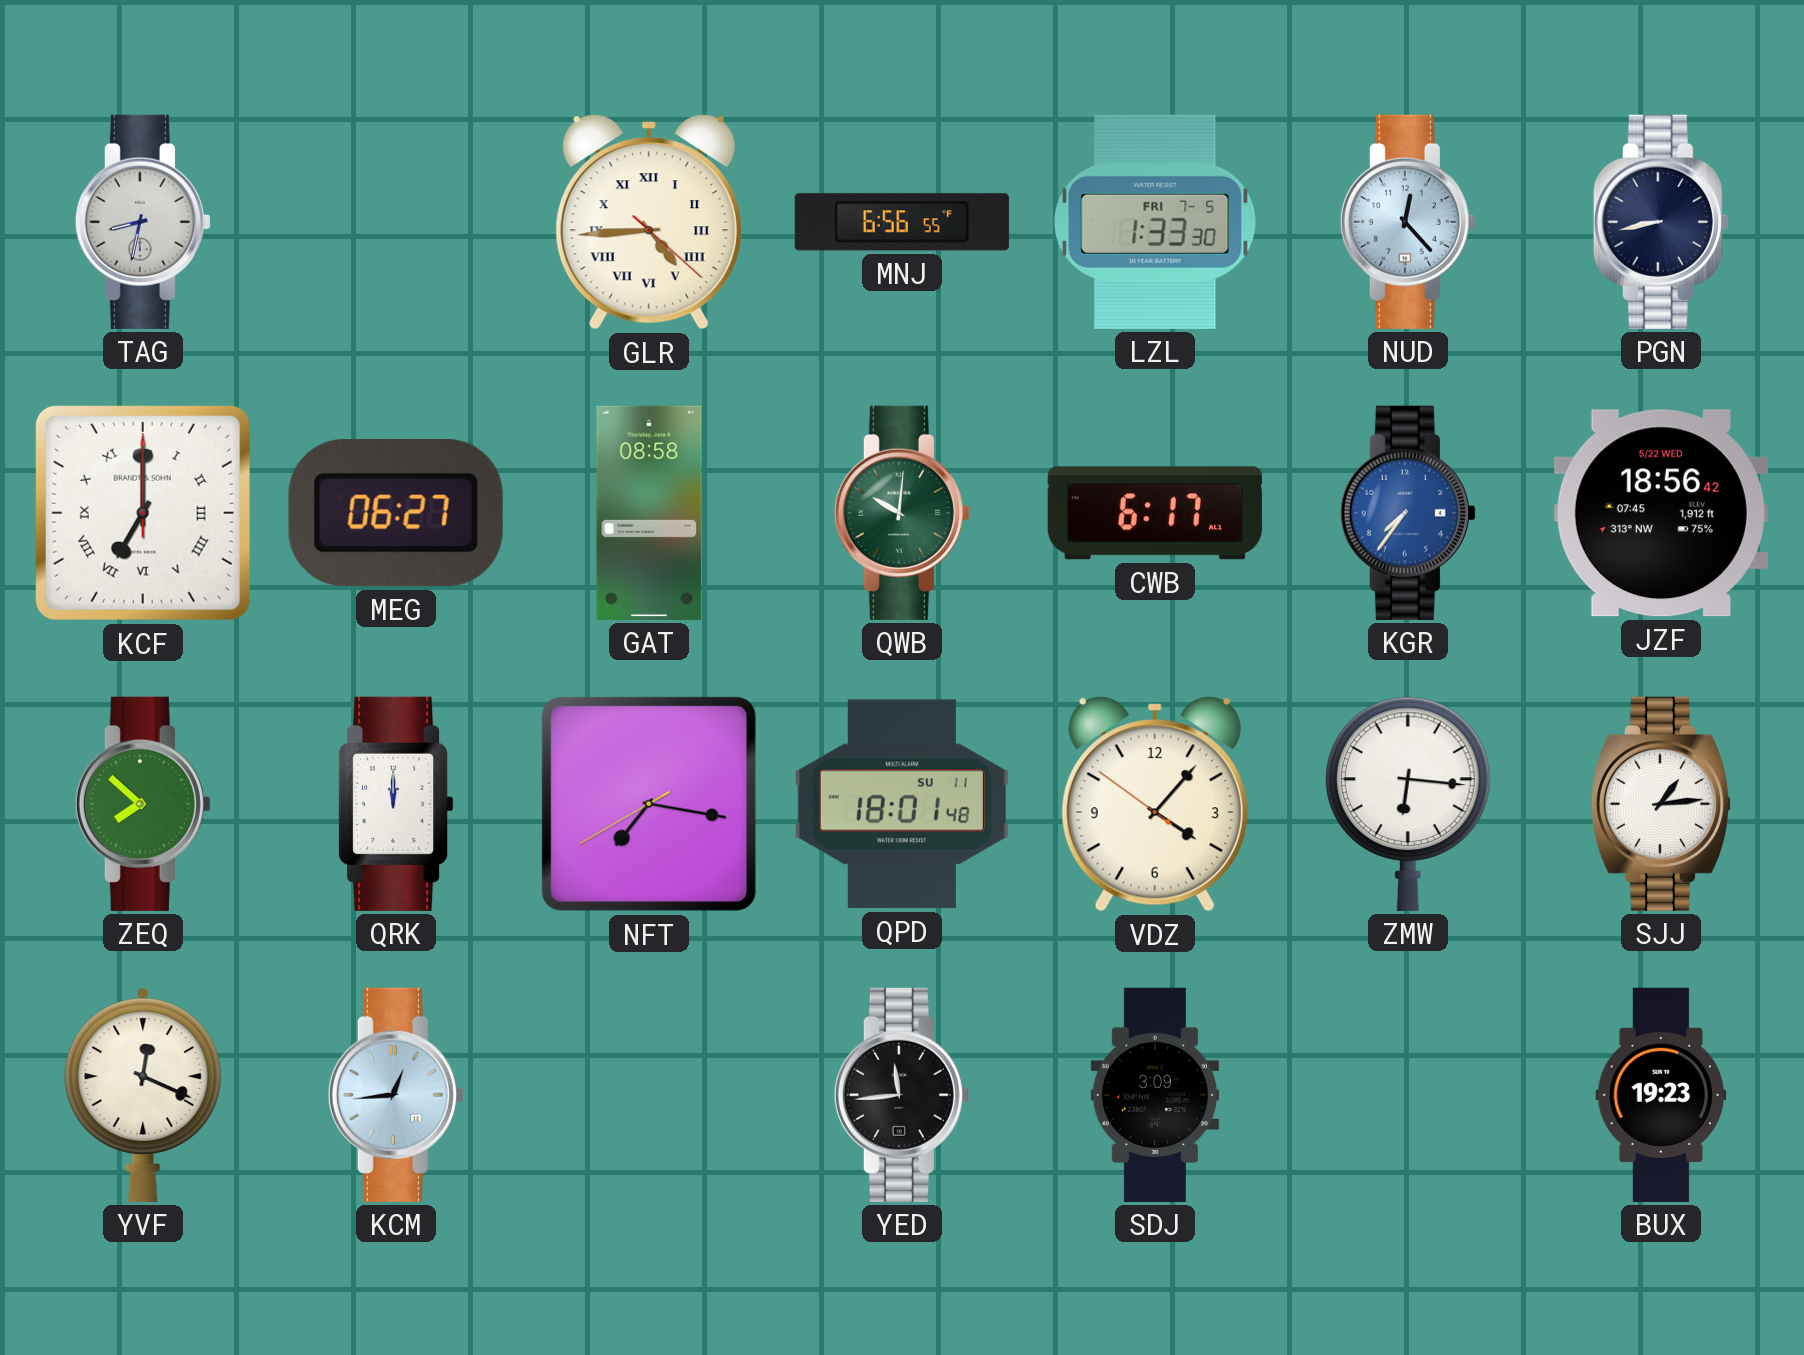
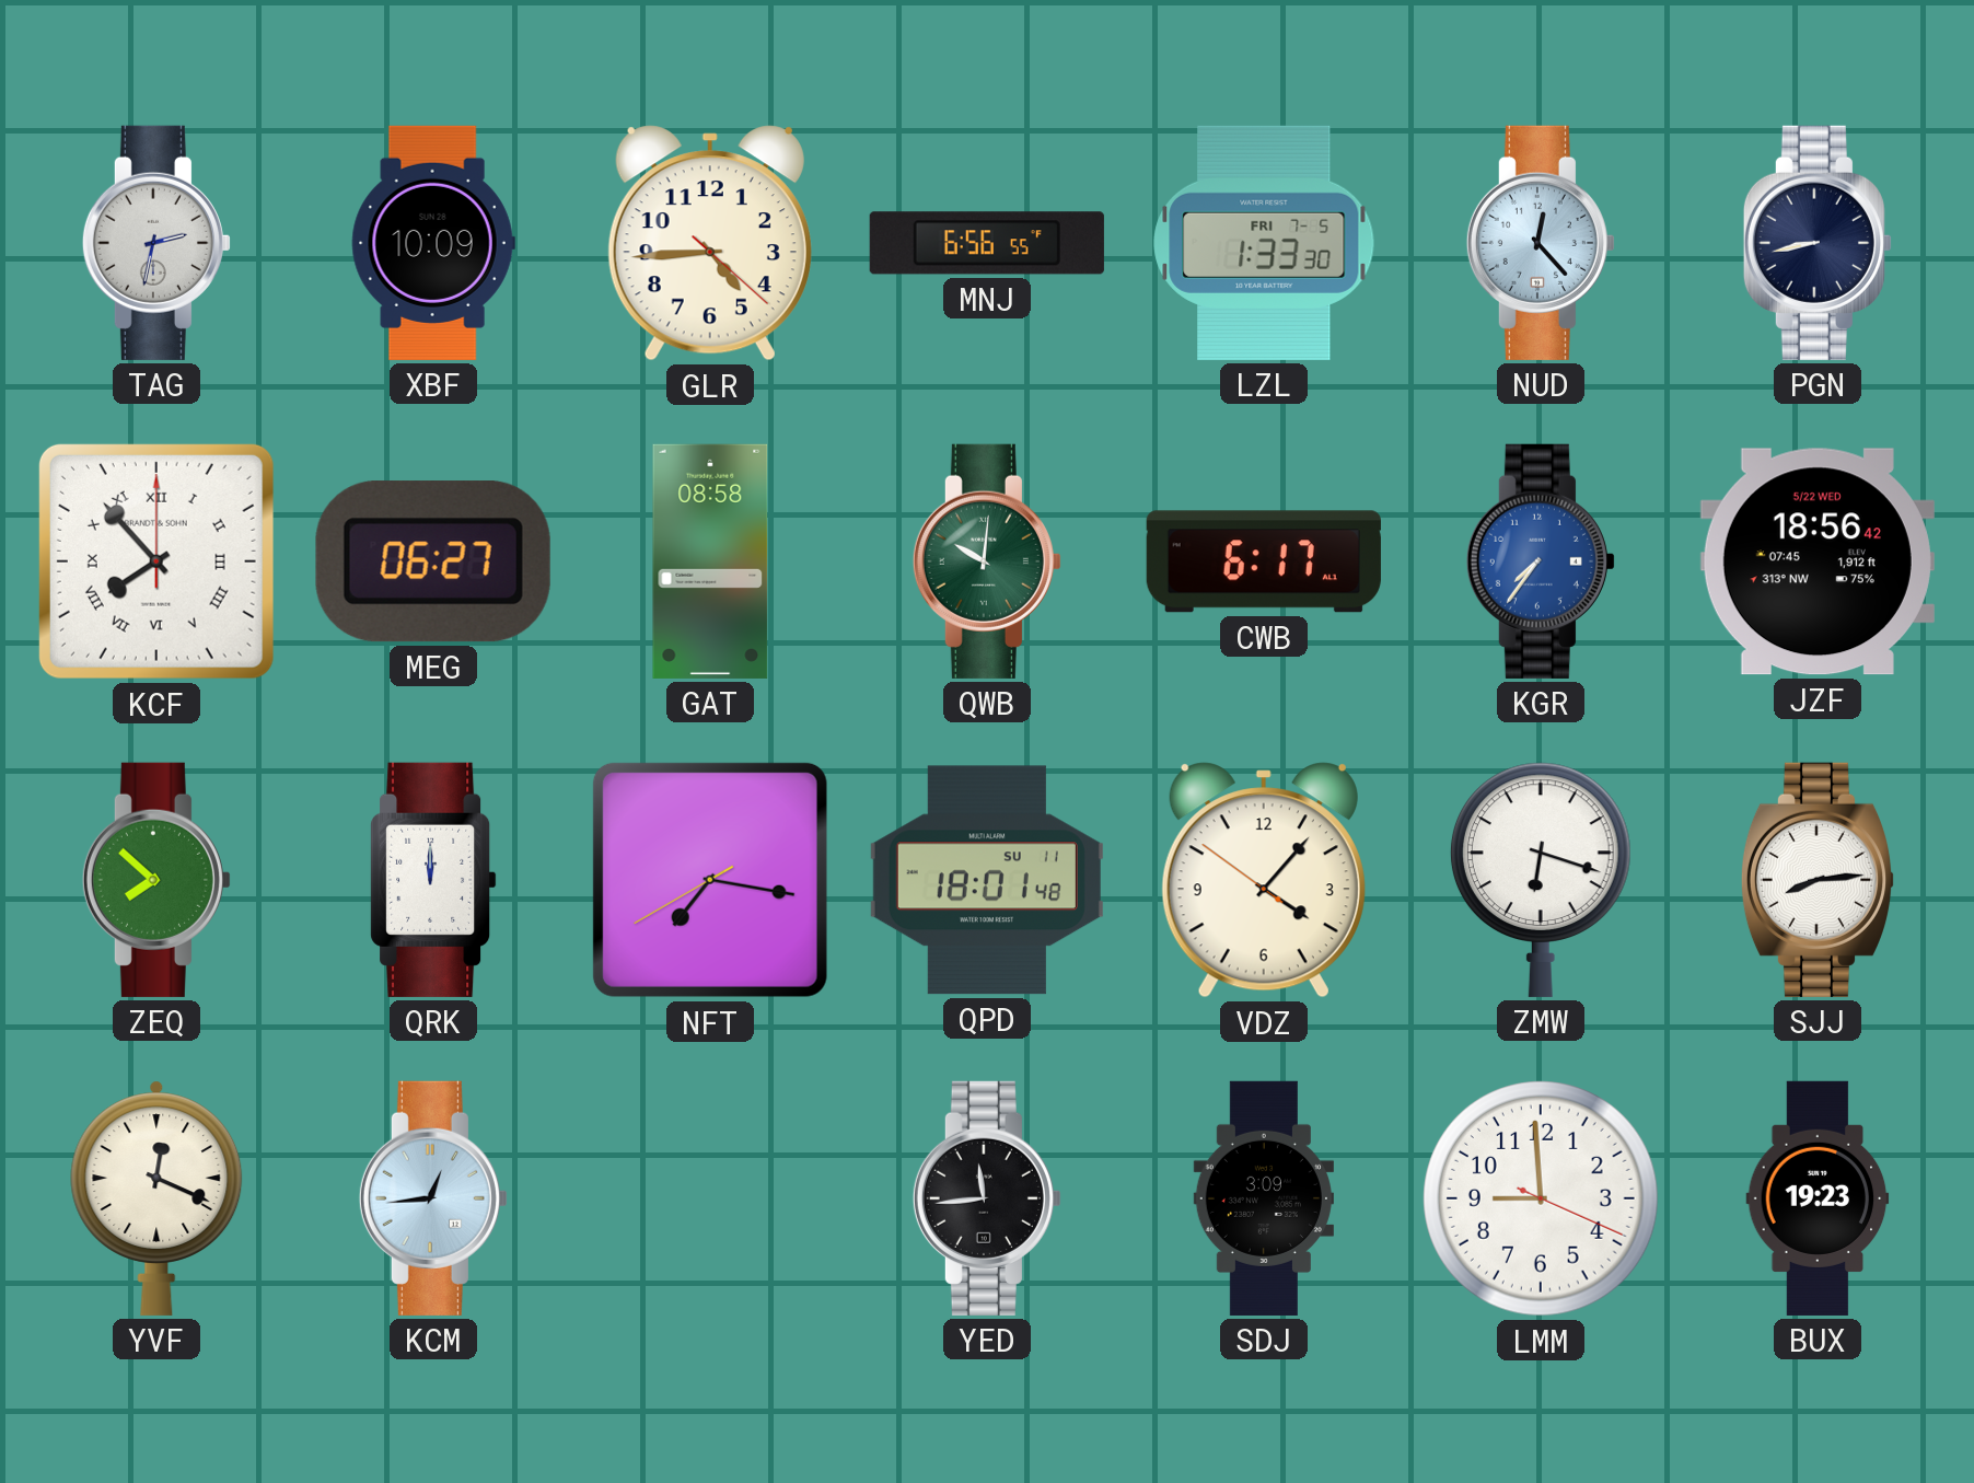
TAG: 8:32 -> 2:32
XBF: none -> 10:09
GLR numerals: Roman -> Arabic
KCF: 7:00 -> 7:53
ZMW: 6:16 -> 6:18
SJJ: 1:14 -> 8:14
LMM: none -> 8:59
